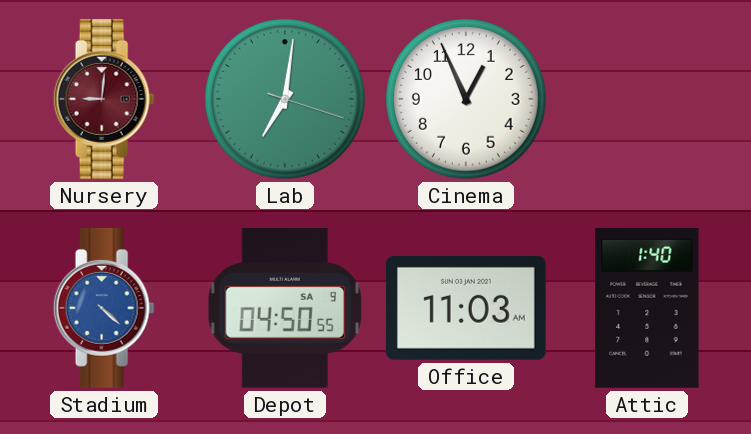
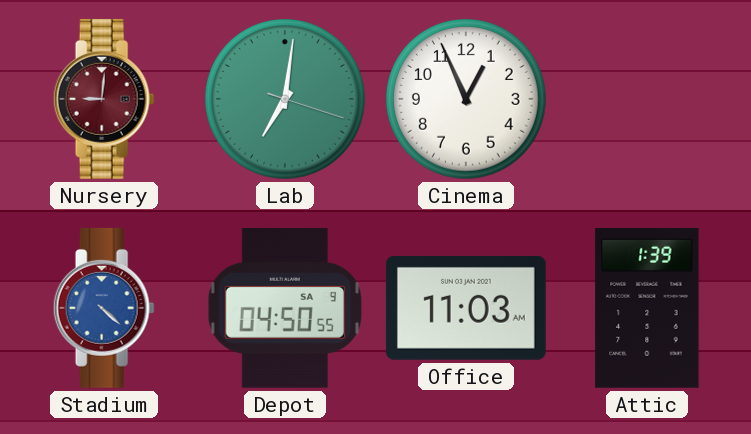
Attic: 1:40 -> 1:39
